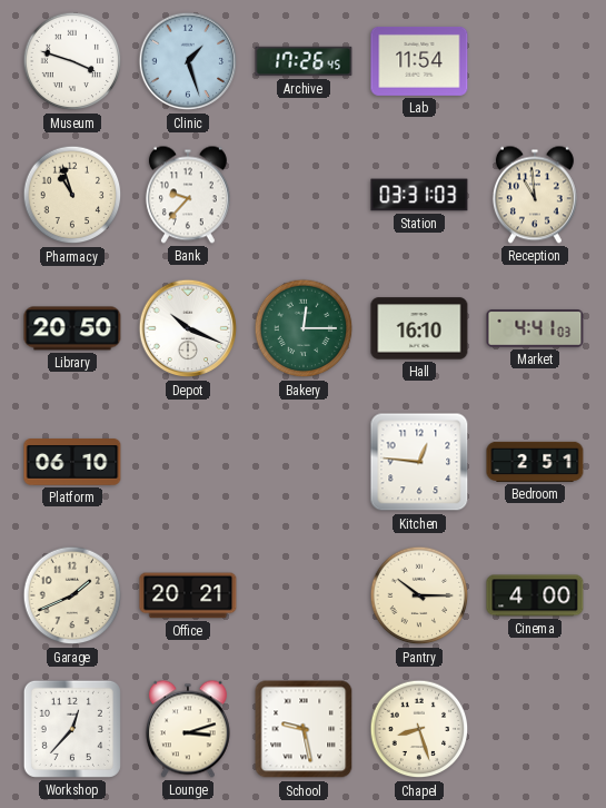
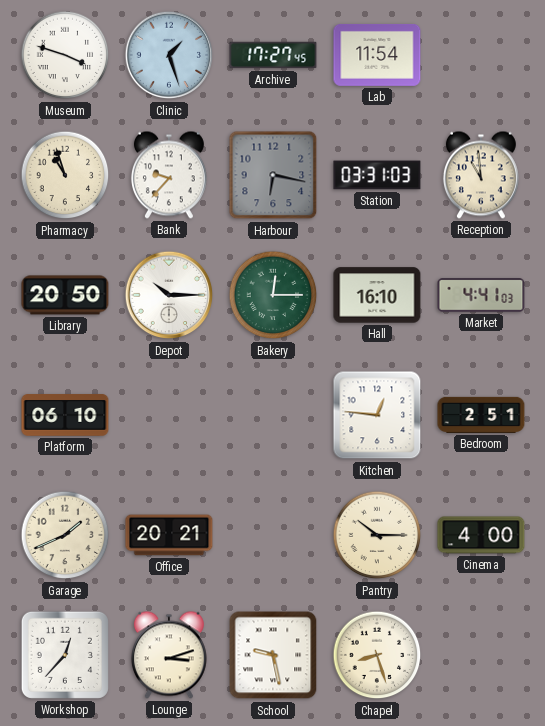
Archive: 17:26 -> 17:27
Harbour: none -> 6:17
Depot: 10:19 -> 10:15
